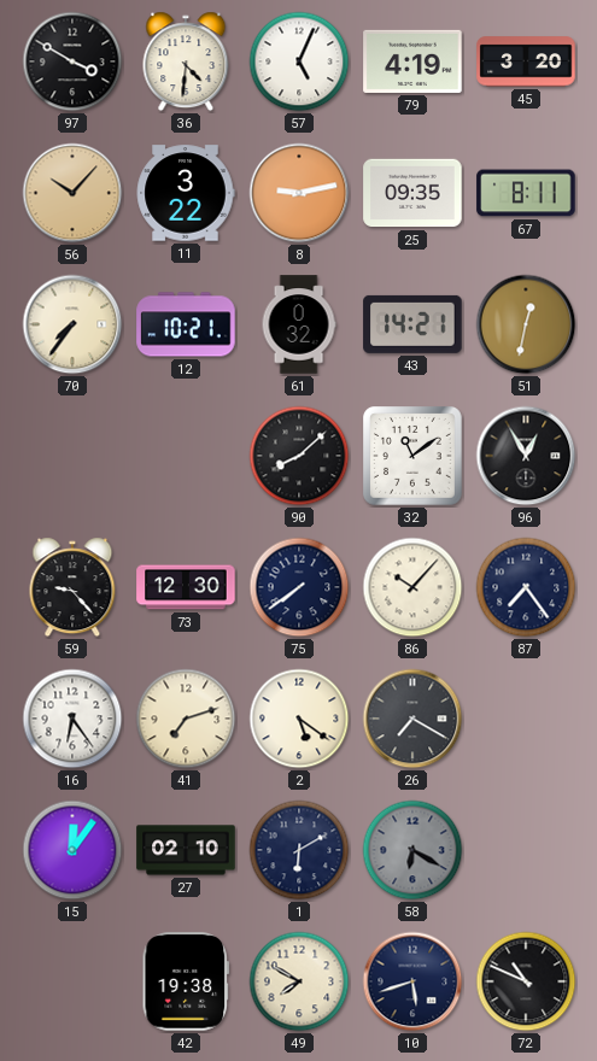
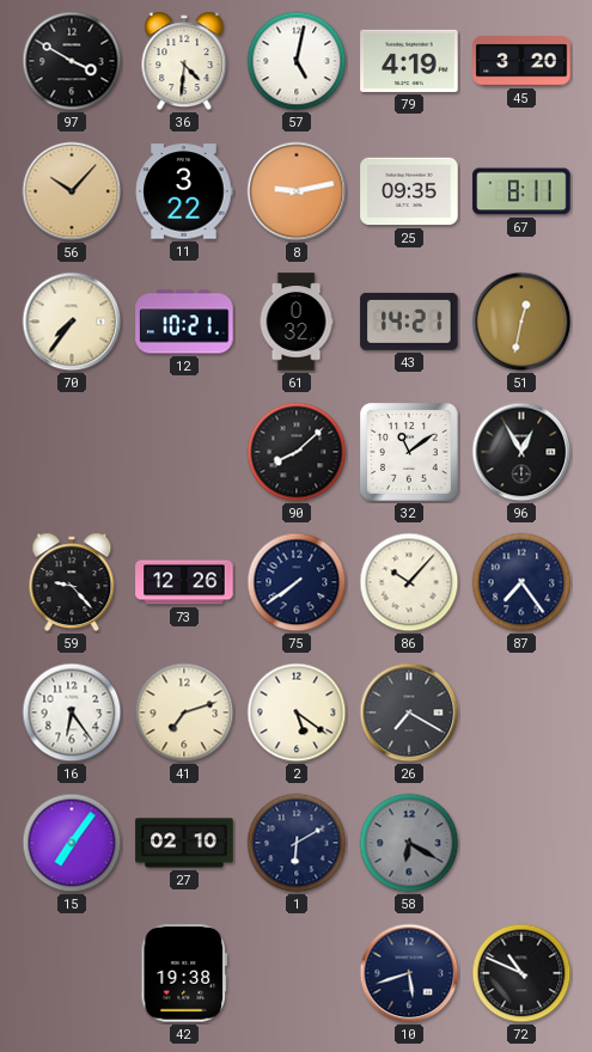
57: 5:04 -> 5:02
73: 12:30 -> 12:26
15: 12:06 -> 7:06
49: 7:50 -> none
